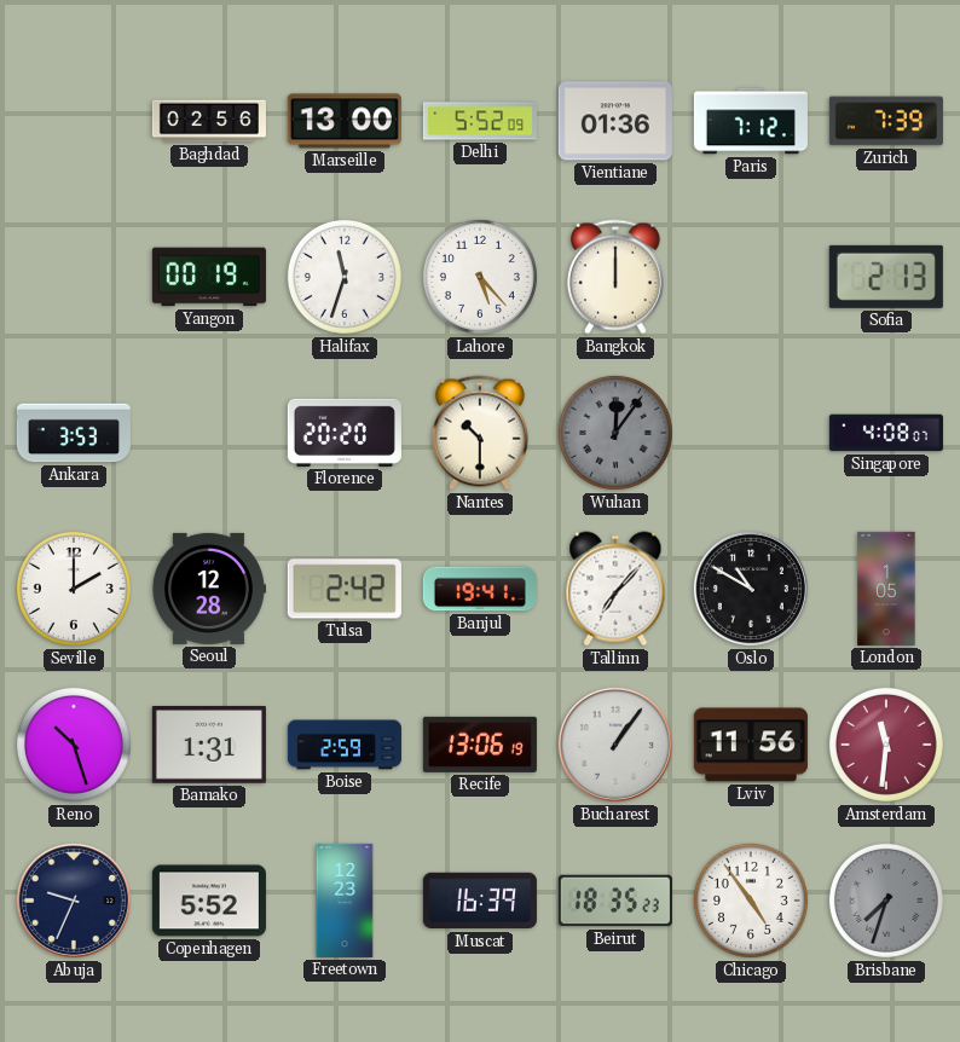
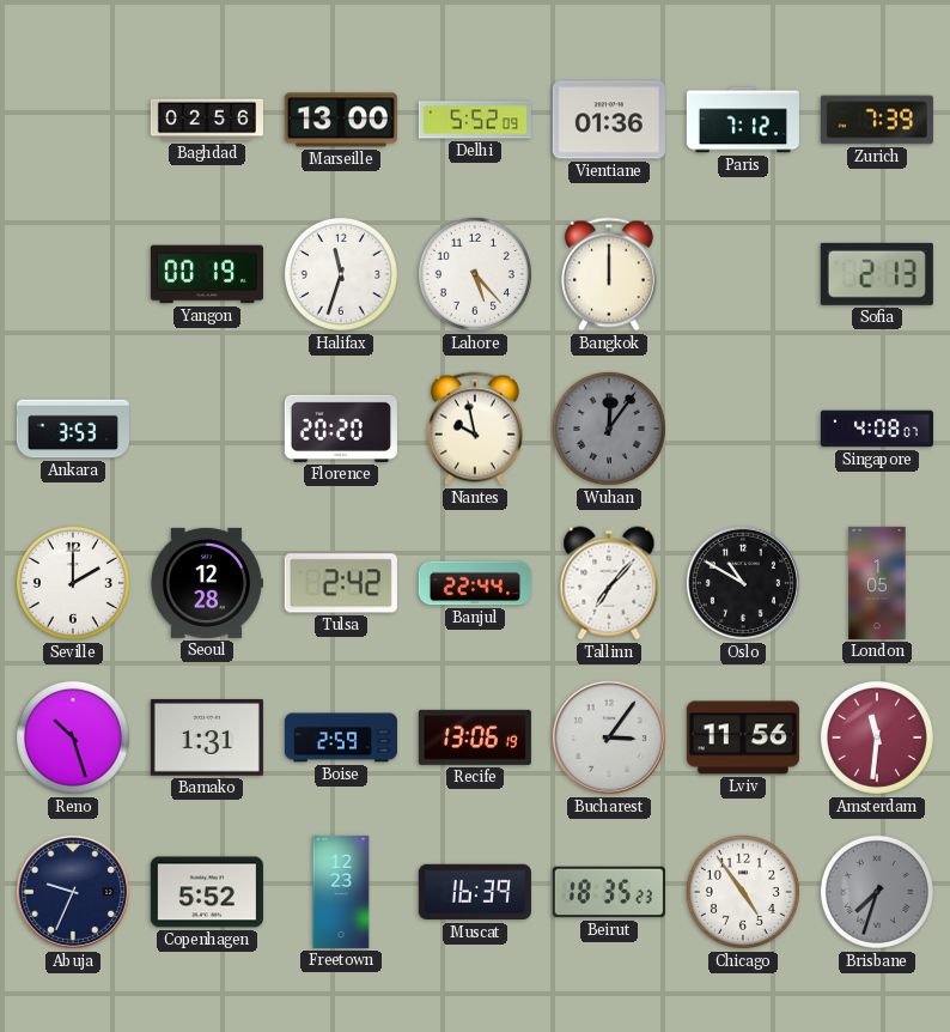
Nantes: 10:30 -> 9:58
Banjul: 19:41 -> 22:44
Bucharest: 1:06 -> 3:06
